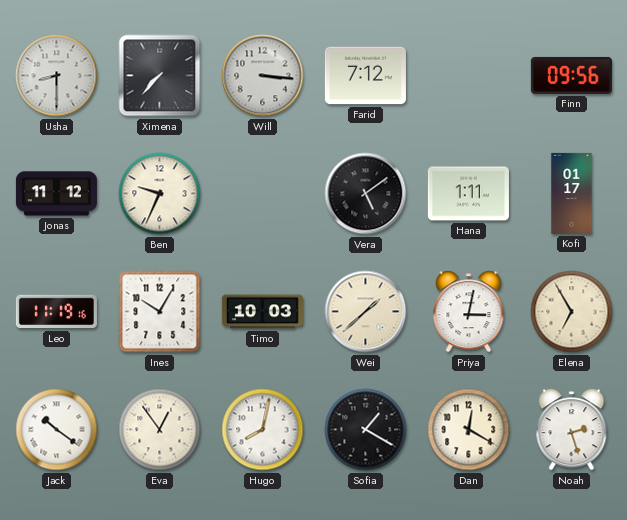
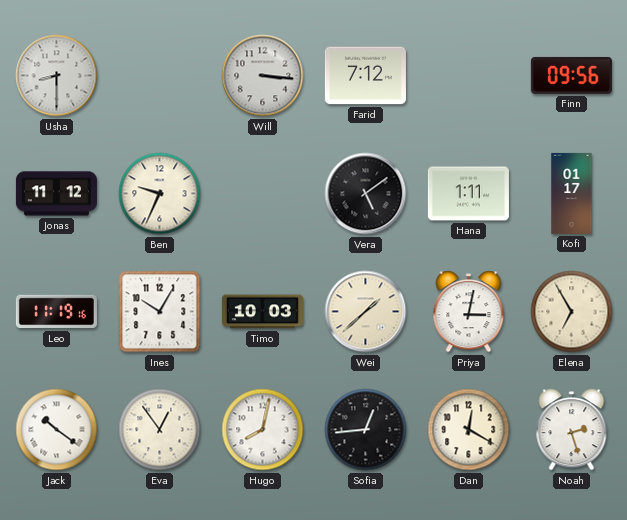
Ximena: 7:37 -> none
Sofia: 1:20 -> 12:44
